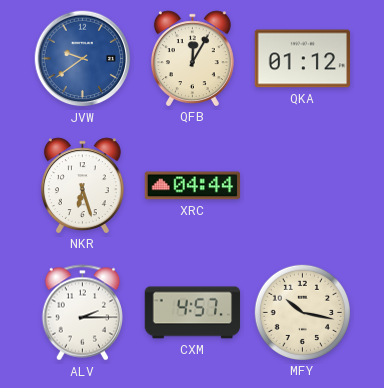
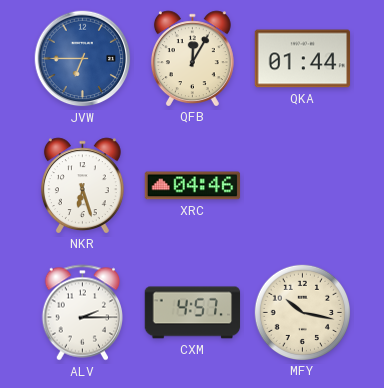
JVW: 9:39 -> 6:45
QKA: 01:12 -> 01:44
XRC: 04:44 -> 04:46
